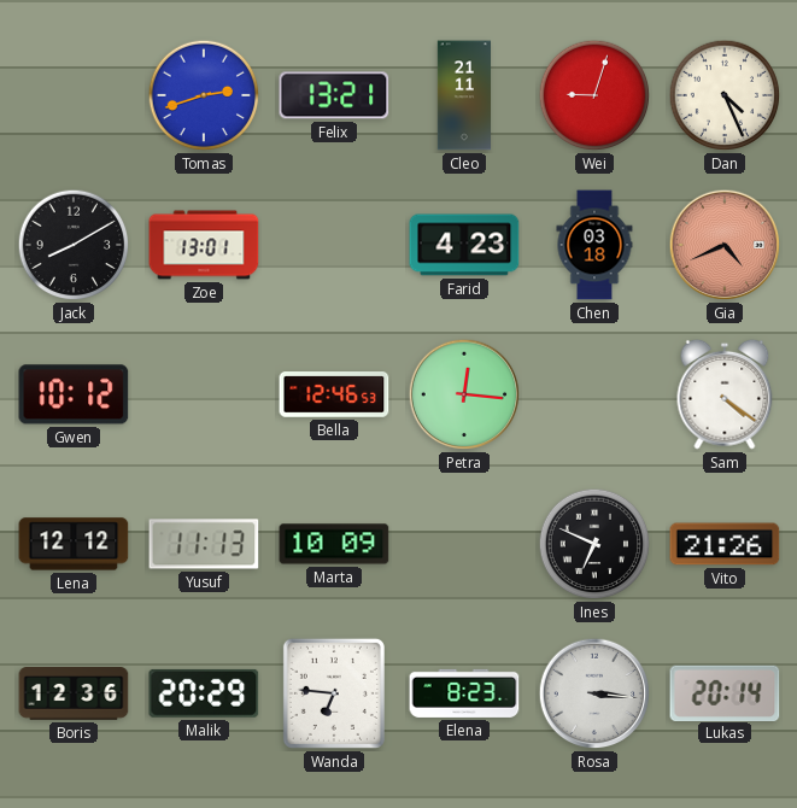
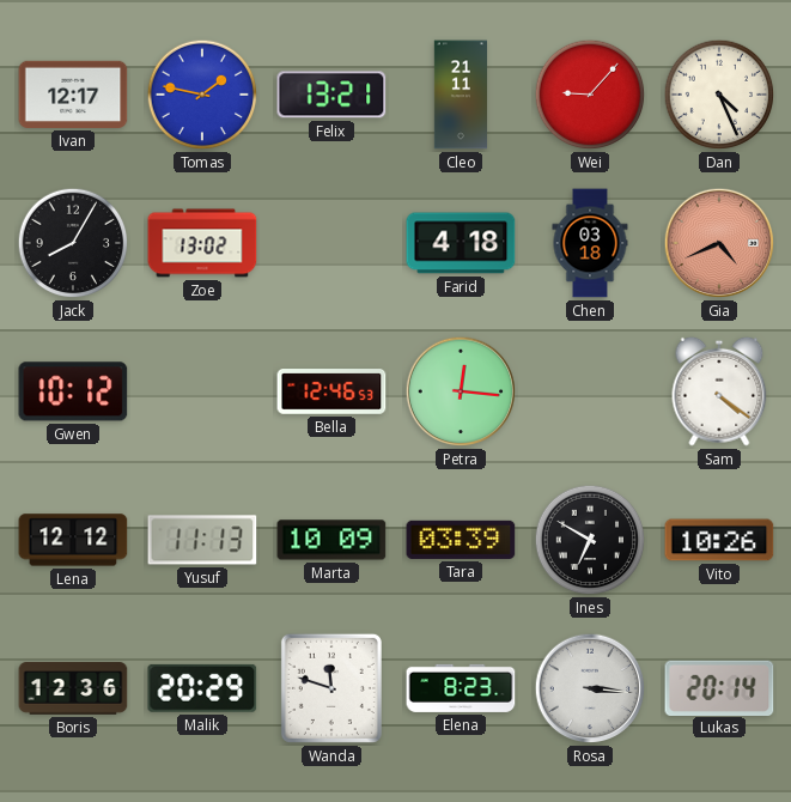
Ivan: none -> 12:17
Tomas: 2:42 -> 1:47
Wei: 9:03 -> 9:07
Jack: 8:10 -> 8:05
Zoe: 13:01 -> 13:02
Farid: 4:23 -> 4:18
Tara: none -> 03:39
Ines: 6:49 -> 6:50
Vito: 21:26 -> 10:26
Wanda: 6:46 -> 11:48
